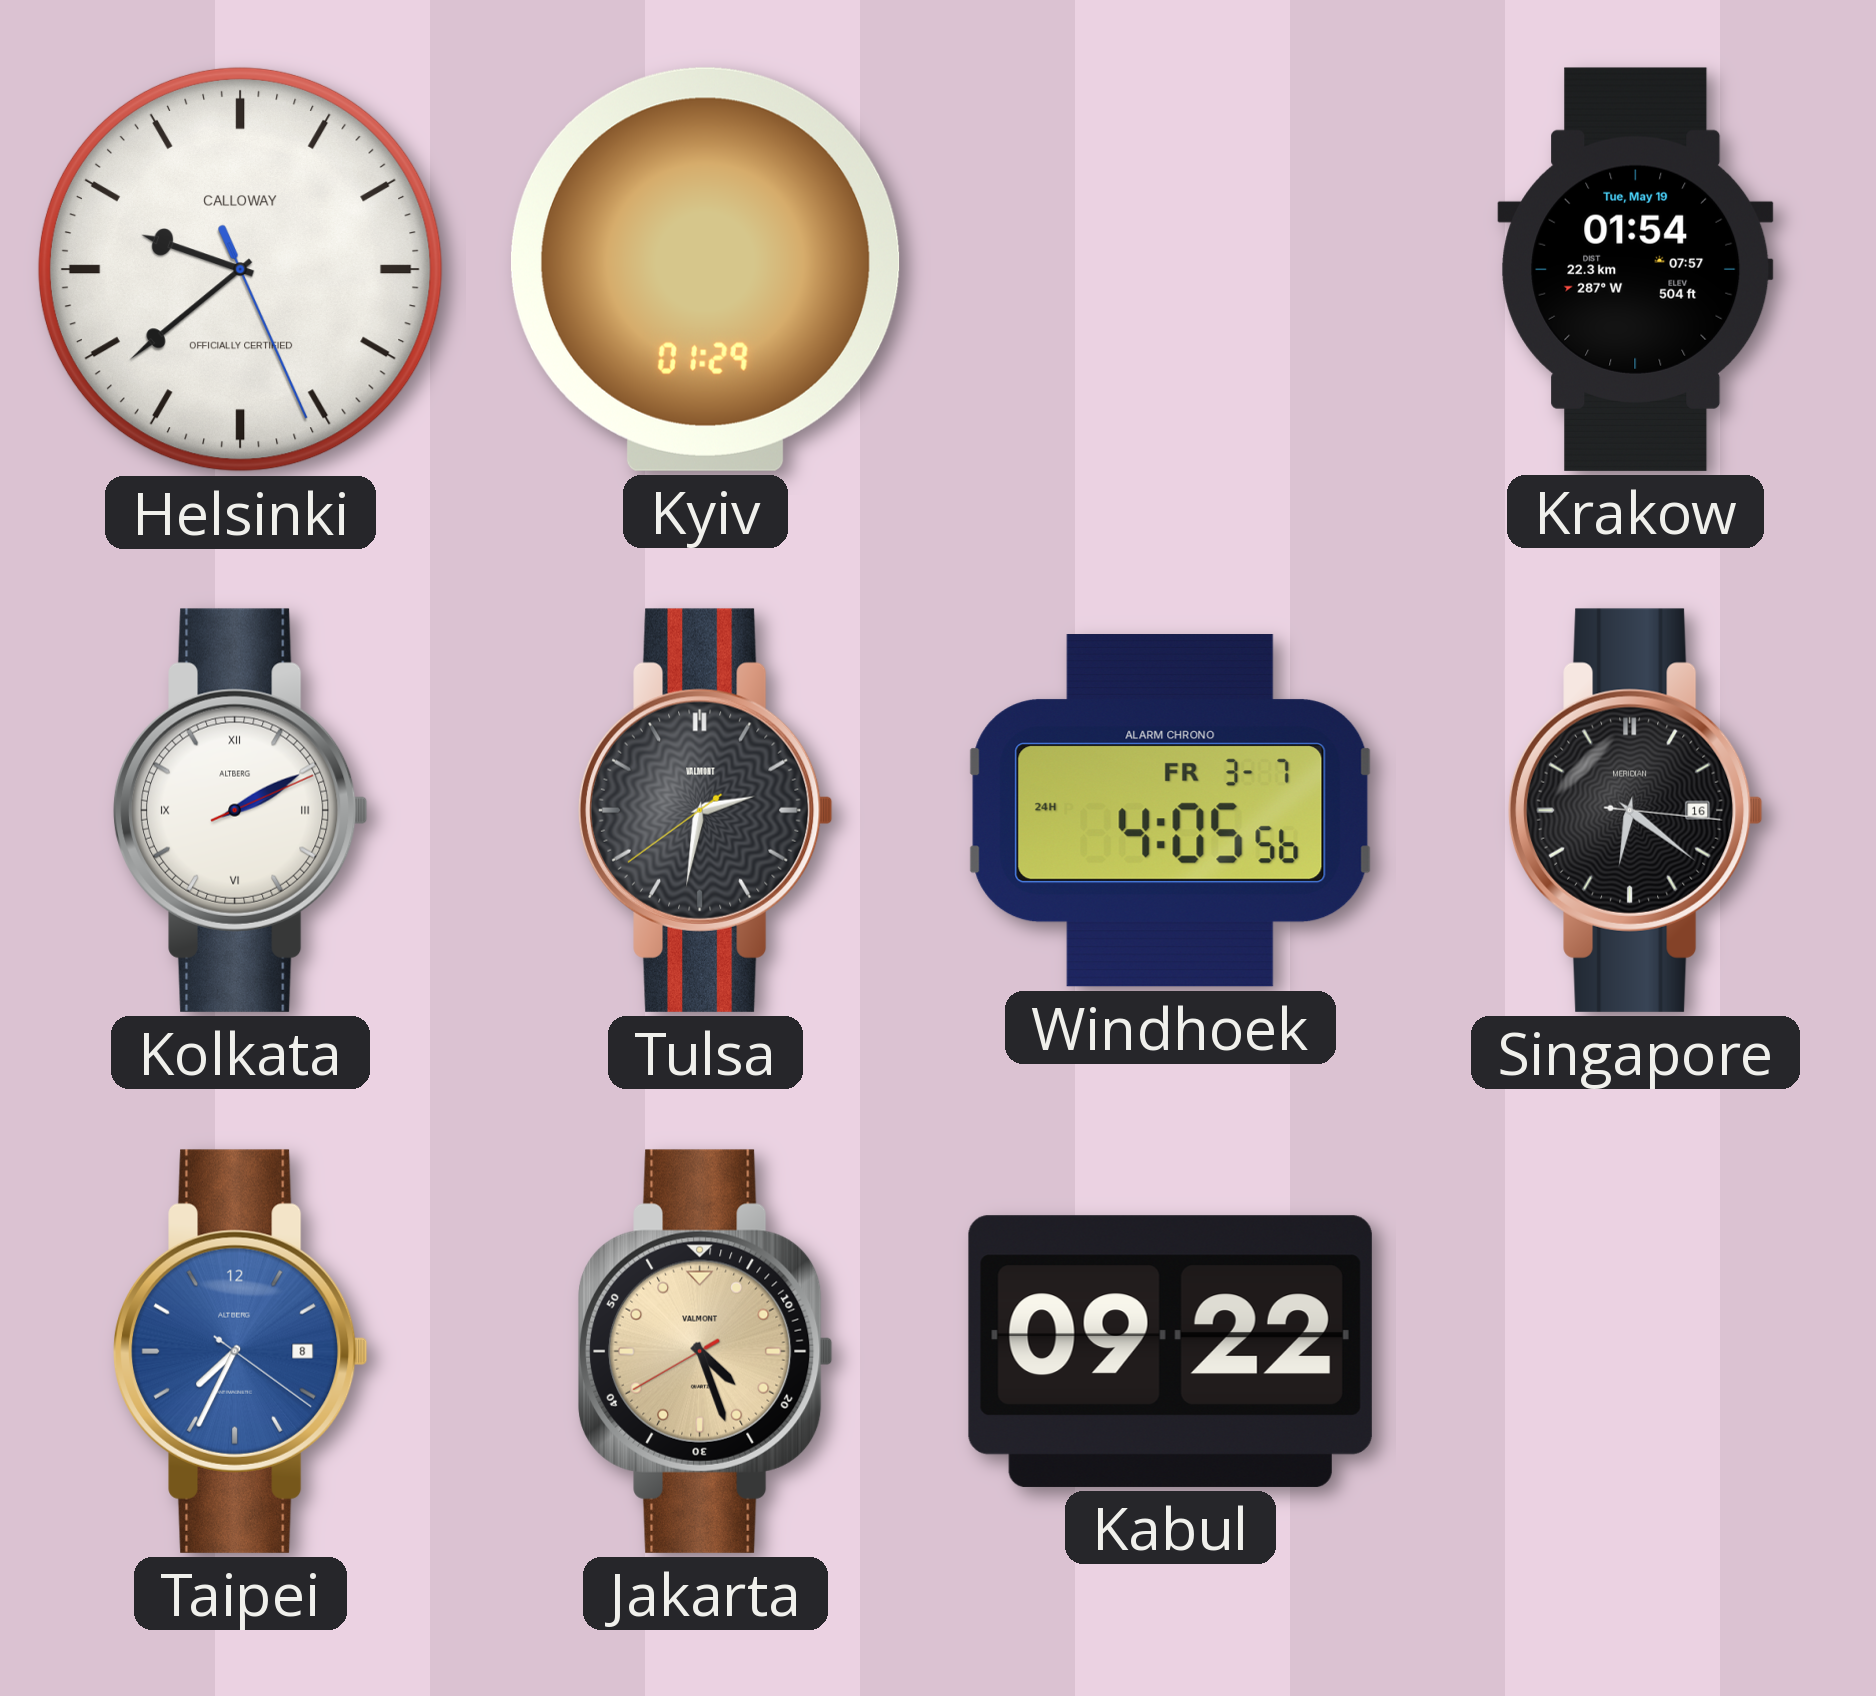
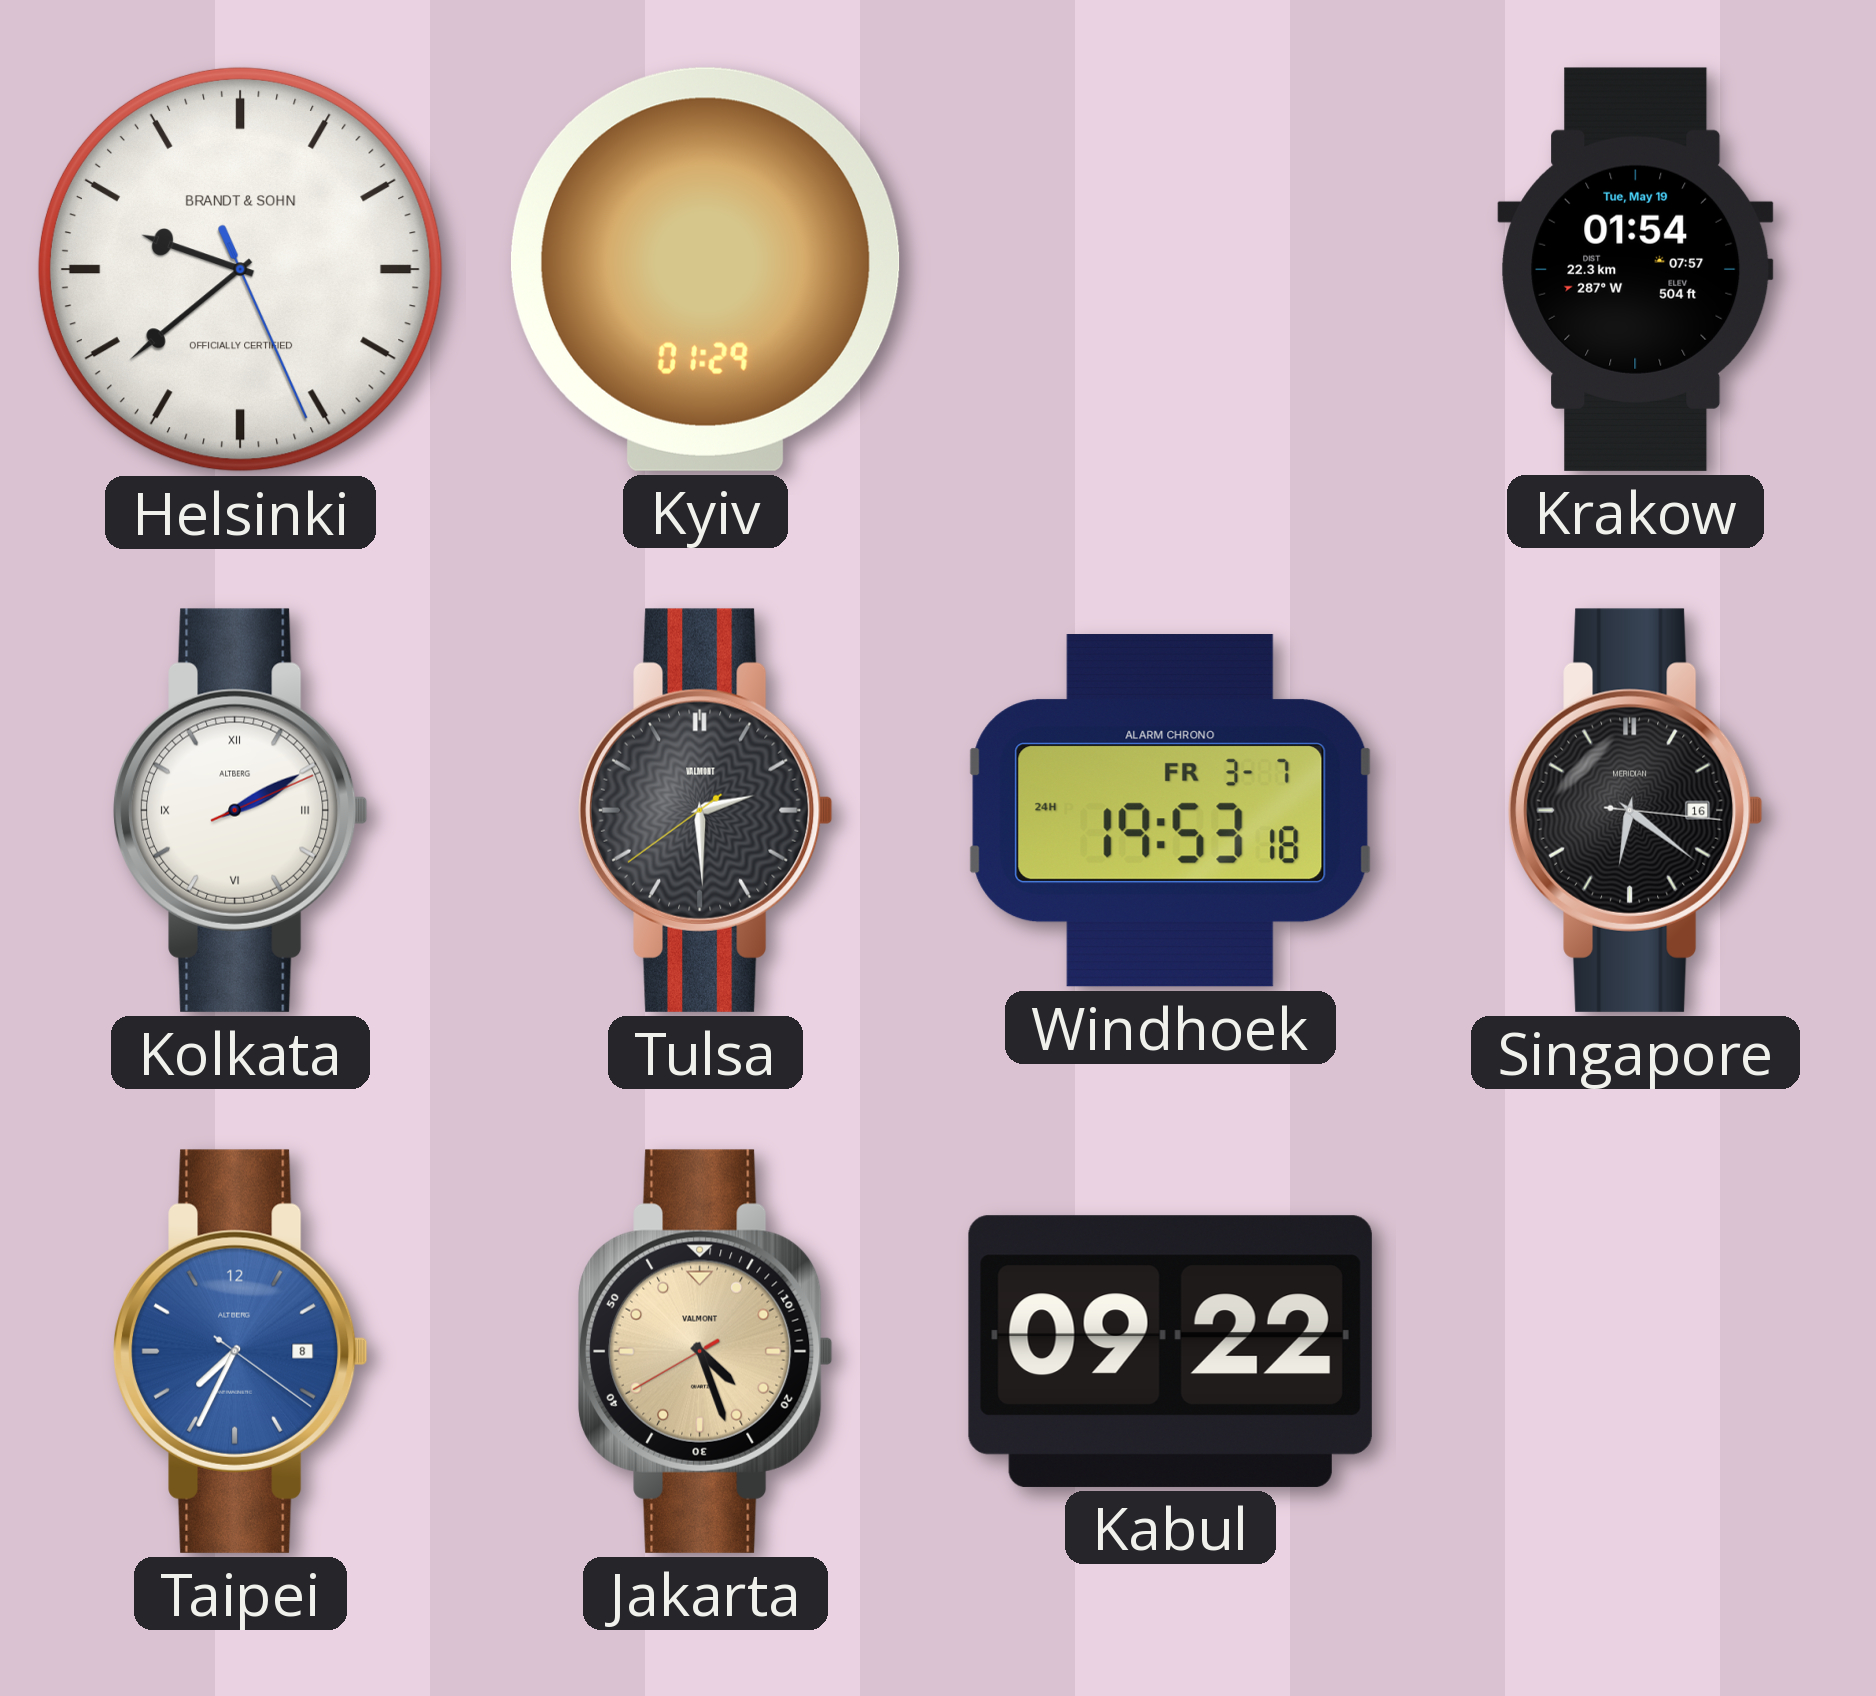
Helsinki brand: CALLOWAY -> BRANDT & SOHN
Tulsa: 2:31 -> 2:29
Windhoek: 4:05 -> 19:53
